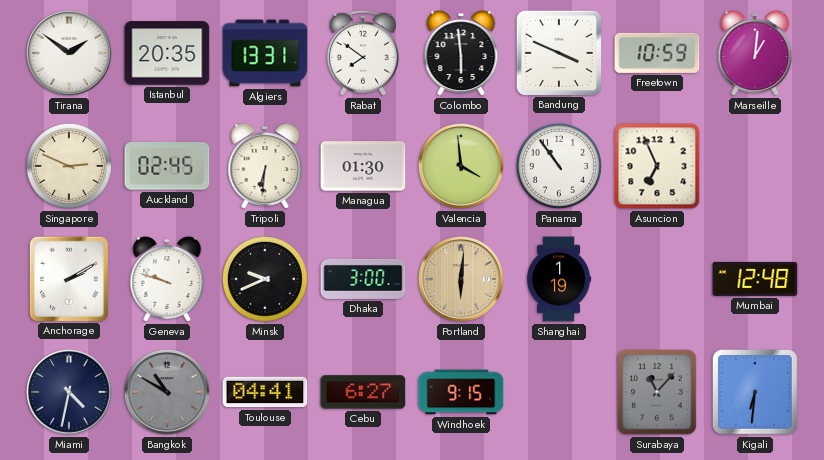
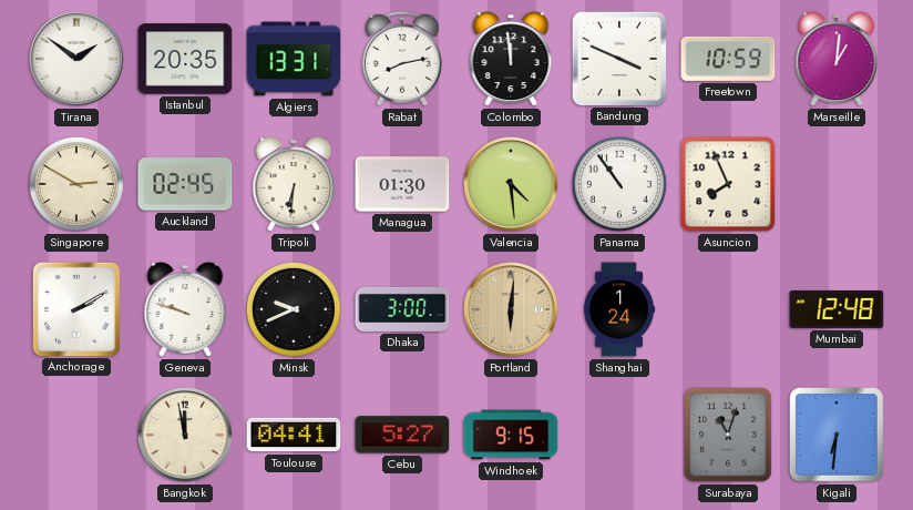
Rabat: 7:51 -> 8:13
Colombo: 5:59 -> 11:59
Singapore: 2:49 -> 2:50
Valencia: 3:59 -> 4:29
Asuncion: 6:56 -> 7:56
Shanghai: 1:19 -> 1:24
Miami: 4:32 -> none
Bangkok: 10:50 -> 11:58
Bangkok dial: grey -> cream
Cebu: 6:27 -> 5:27
Surabaya: 11:07 -> 11:03
